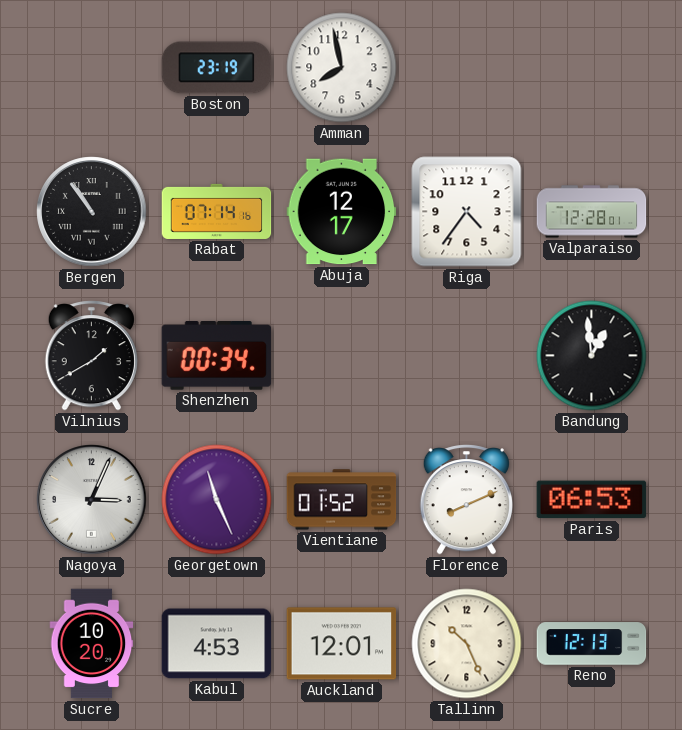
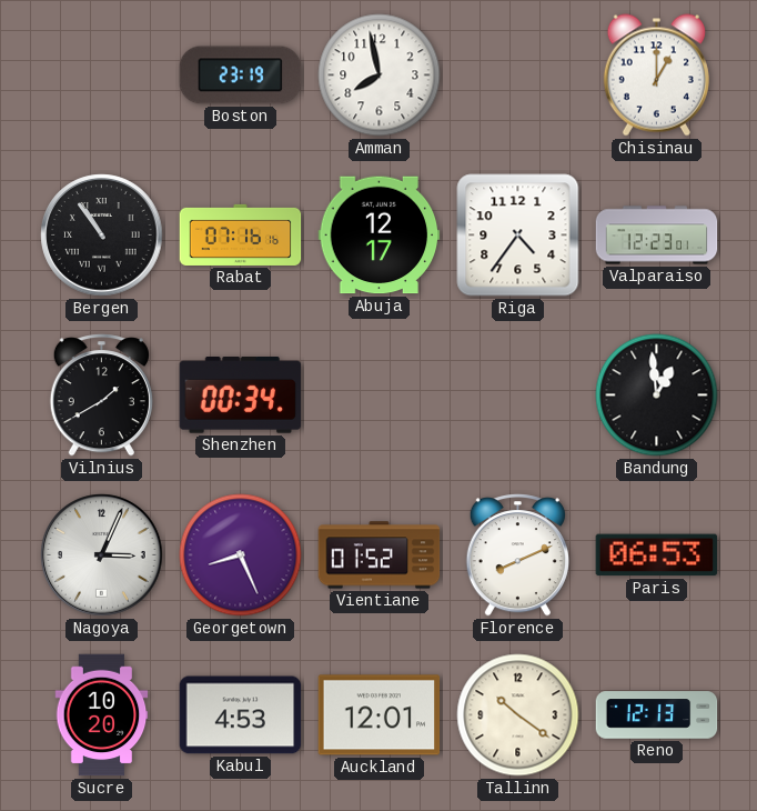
Chisinau: none -> 1:00
Rabat: 07:14 -> 07:16
Valparaiso: 12:28 -> 12:23
Georgetown: 11:26 -> 8:26
Tallinn: 10:26 -> 10:21
